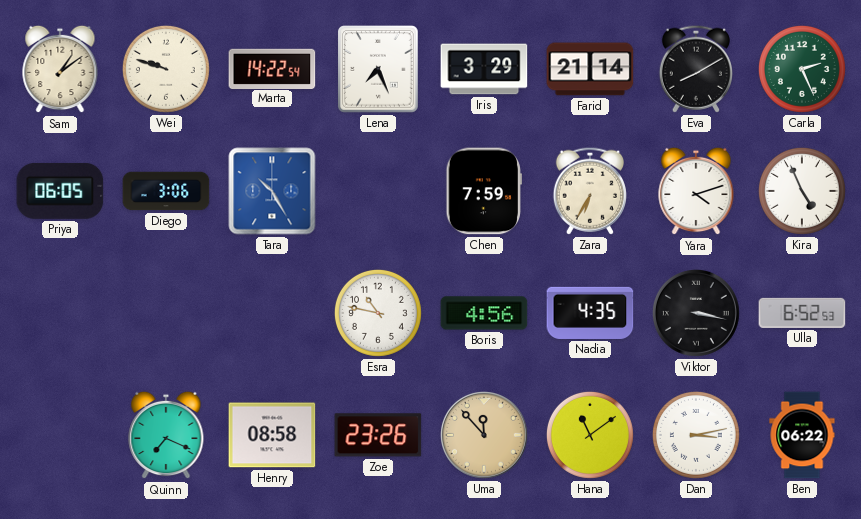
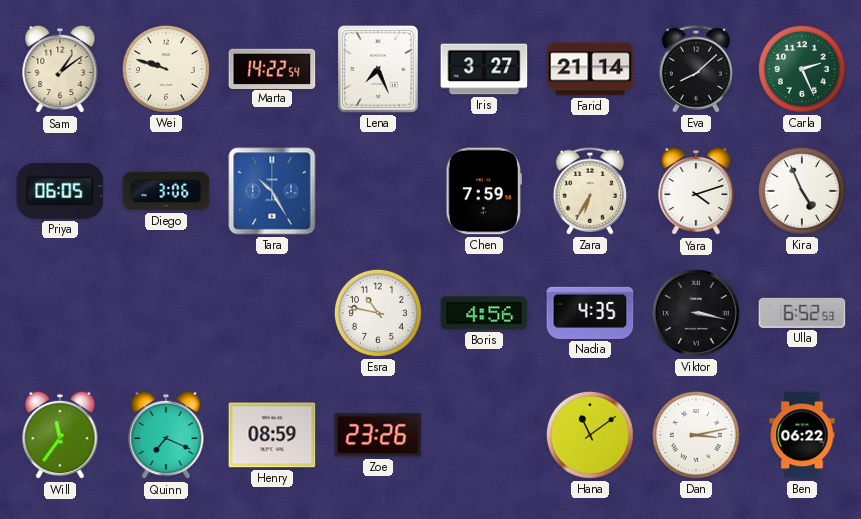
Iris: 3:29 -> 3:27
Eva: 8:10 -> 8:08
Will: none -> 11:36
Henry: 08:58 -> 08:59
Uma: 11:53 -> none
